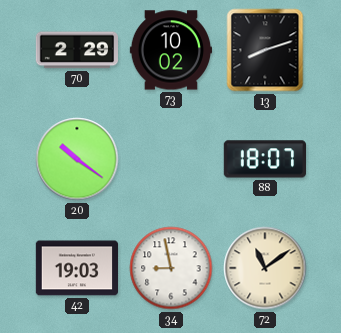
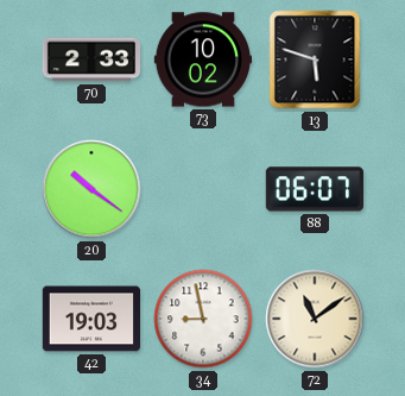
70: 2:29 -> 2:33
13: 8:12 -> 5:48
88: 18:07 -> 06:07
